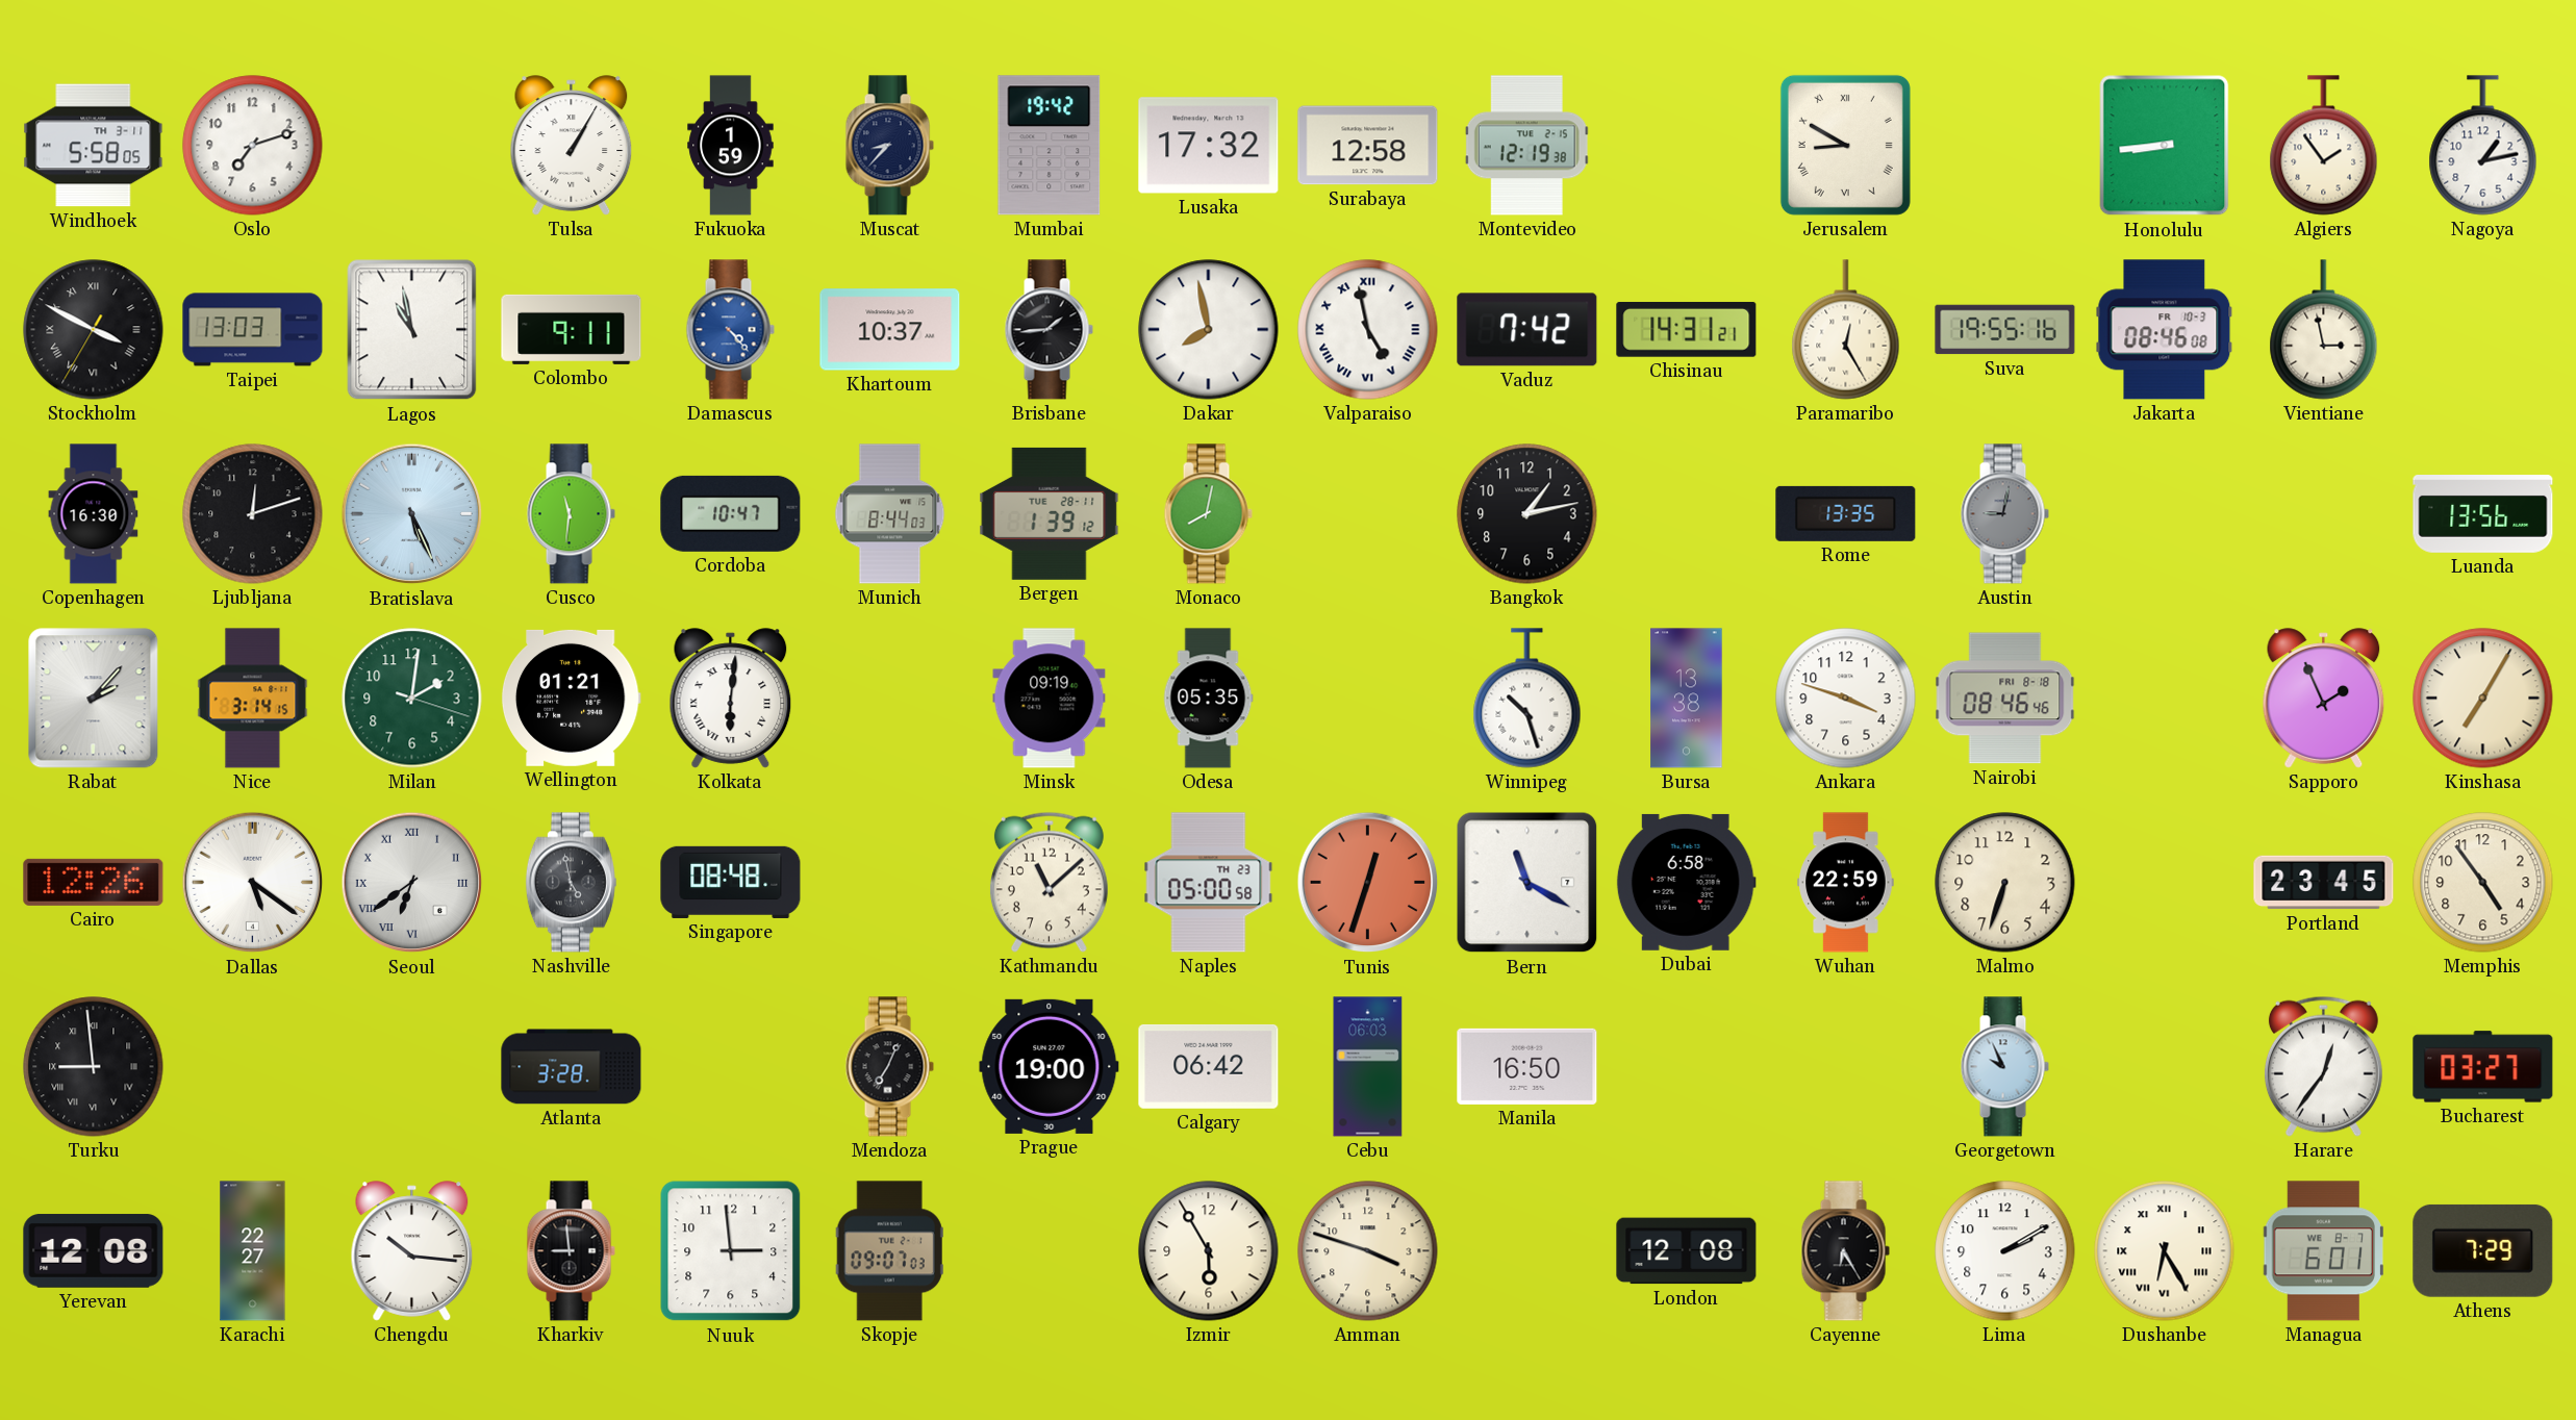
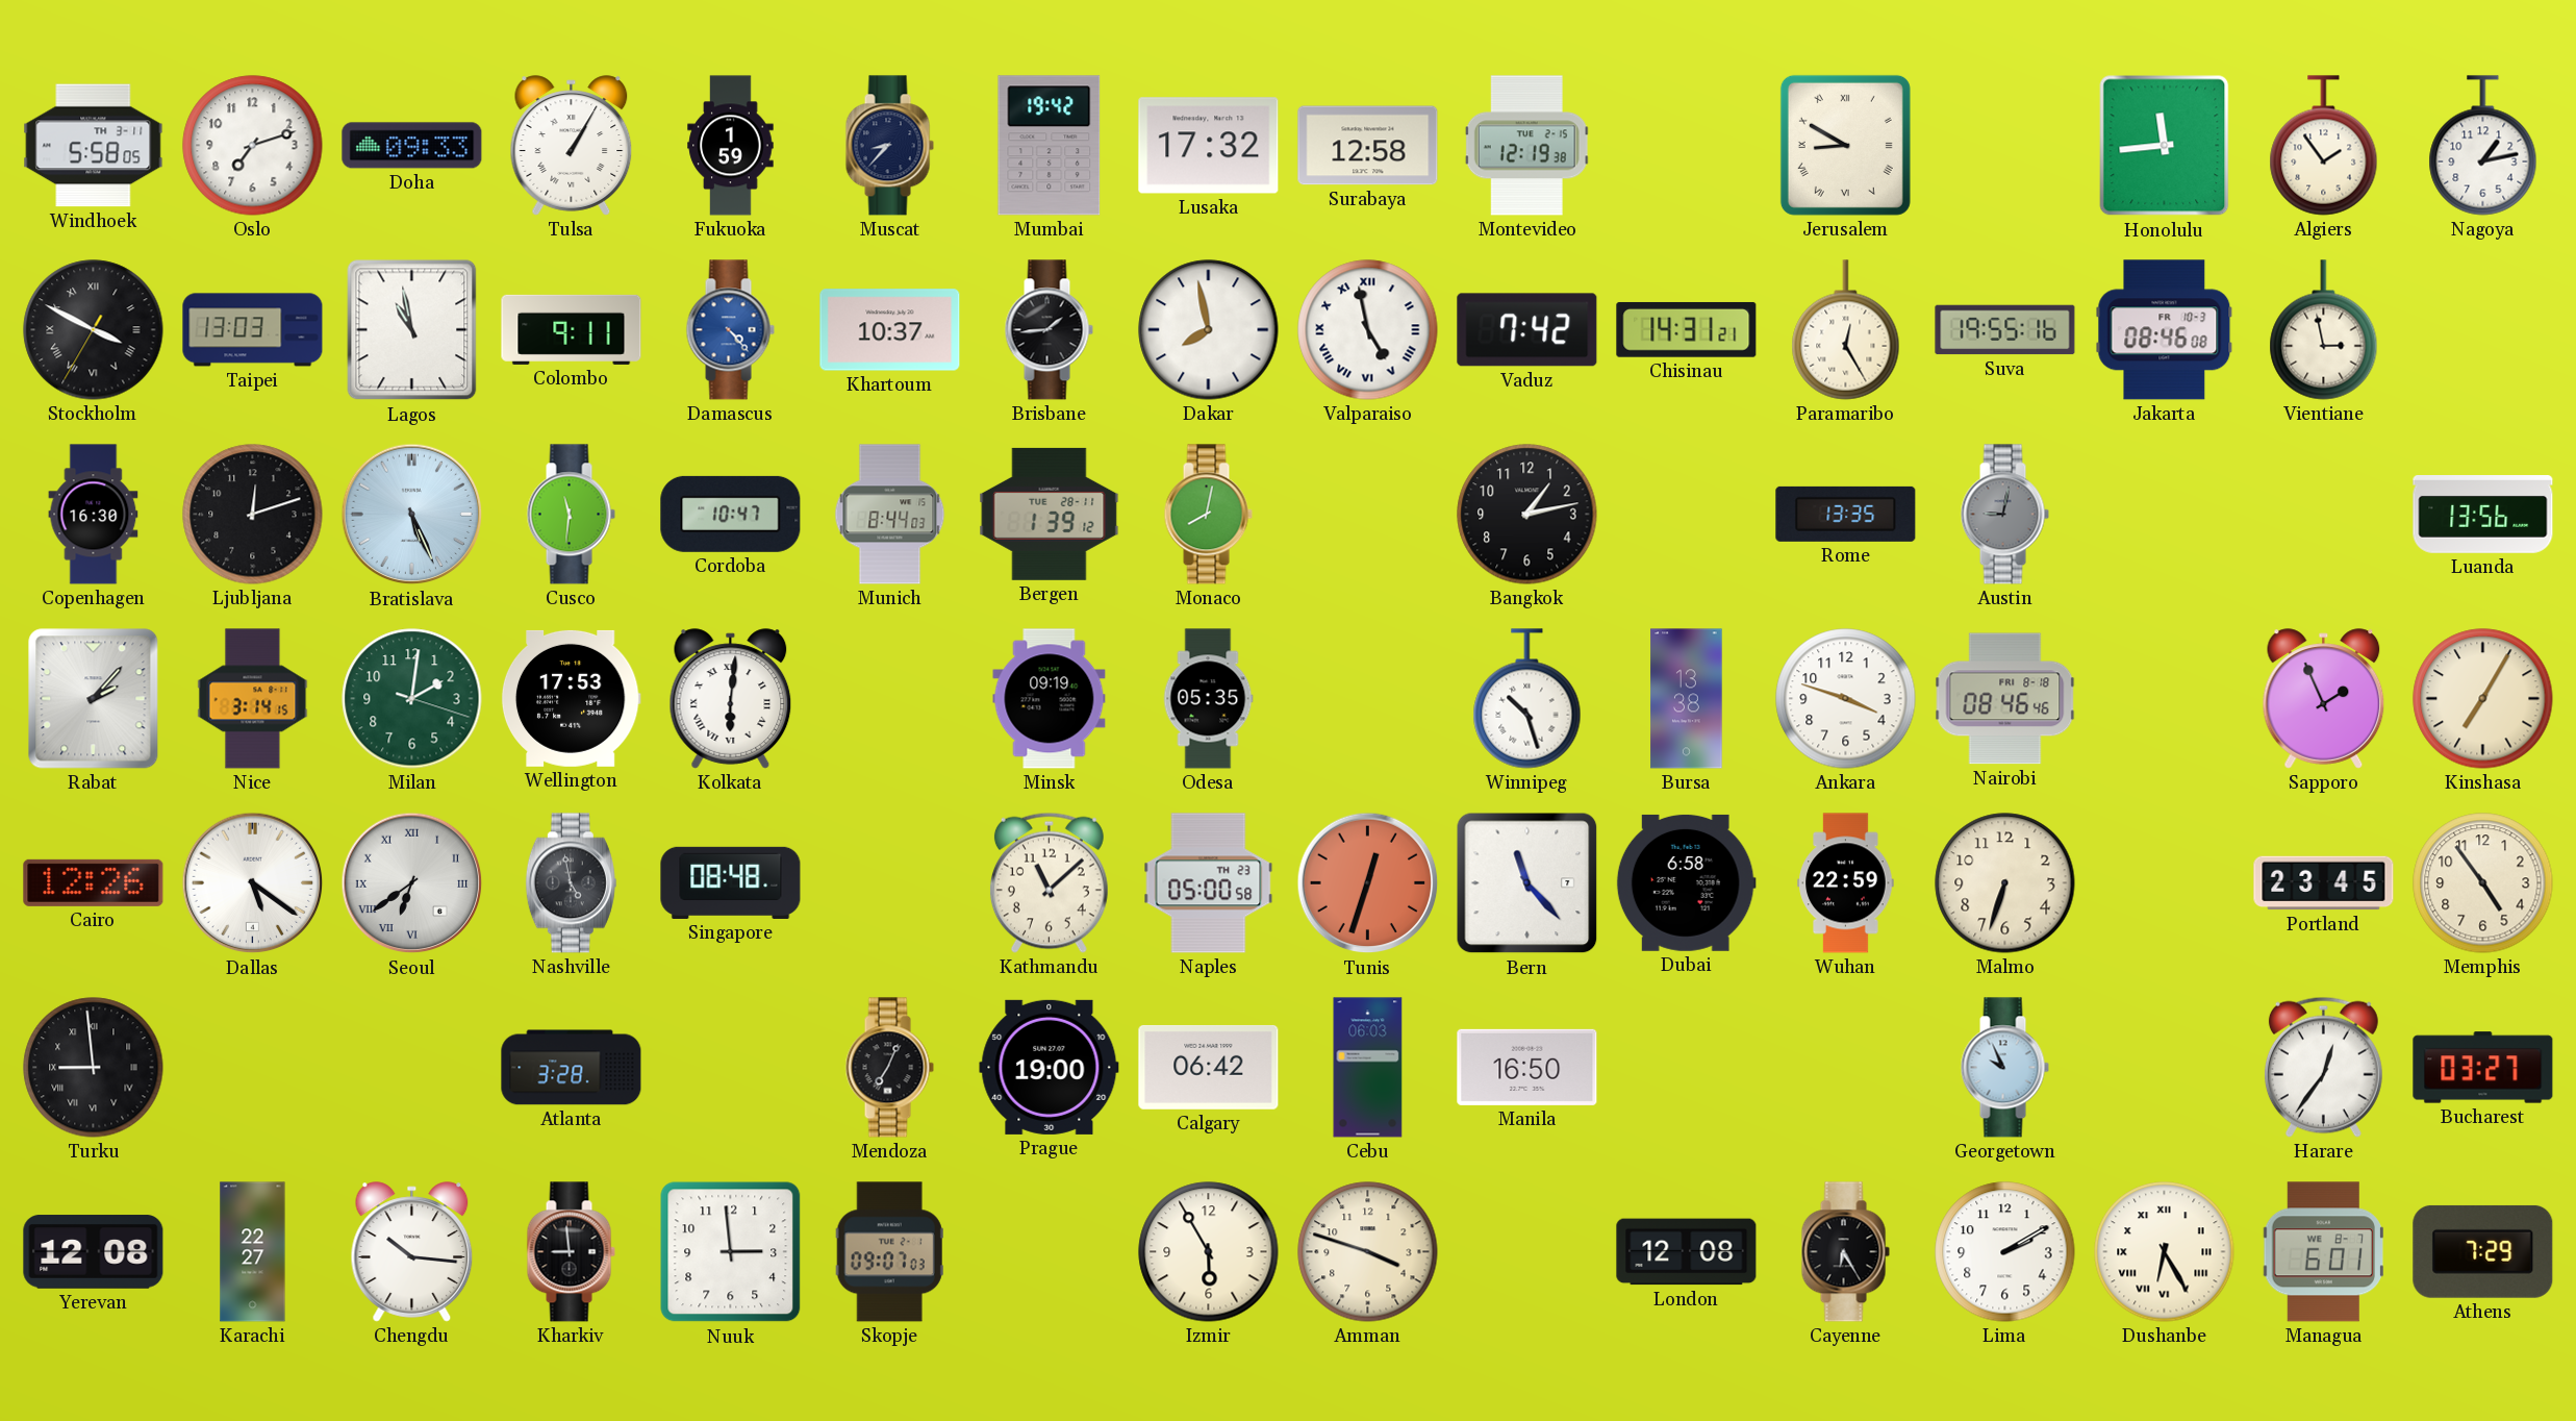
Doha: none -> 09:33
Honolulu: 8:44 -> 11:44
Wellington: 01:21 -> 17:53
Bern: 11:20 -> 11:23
